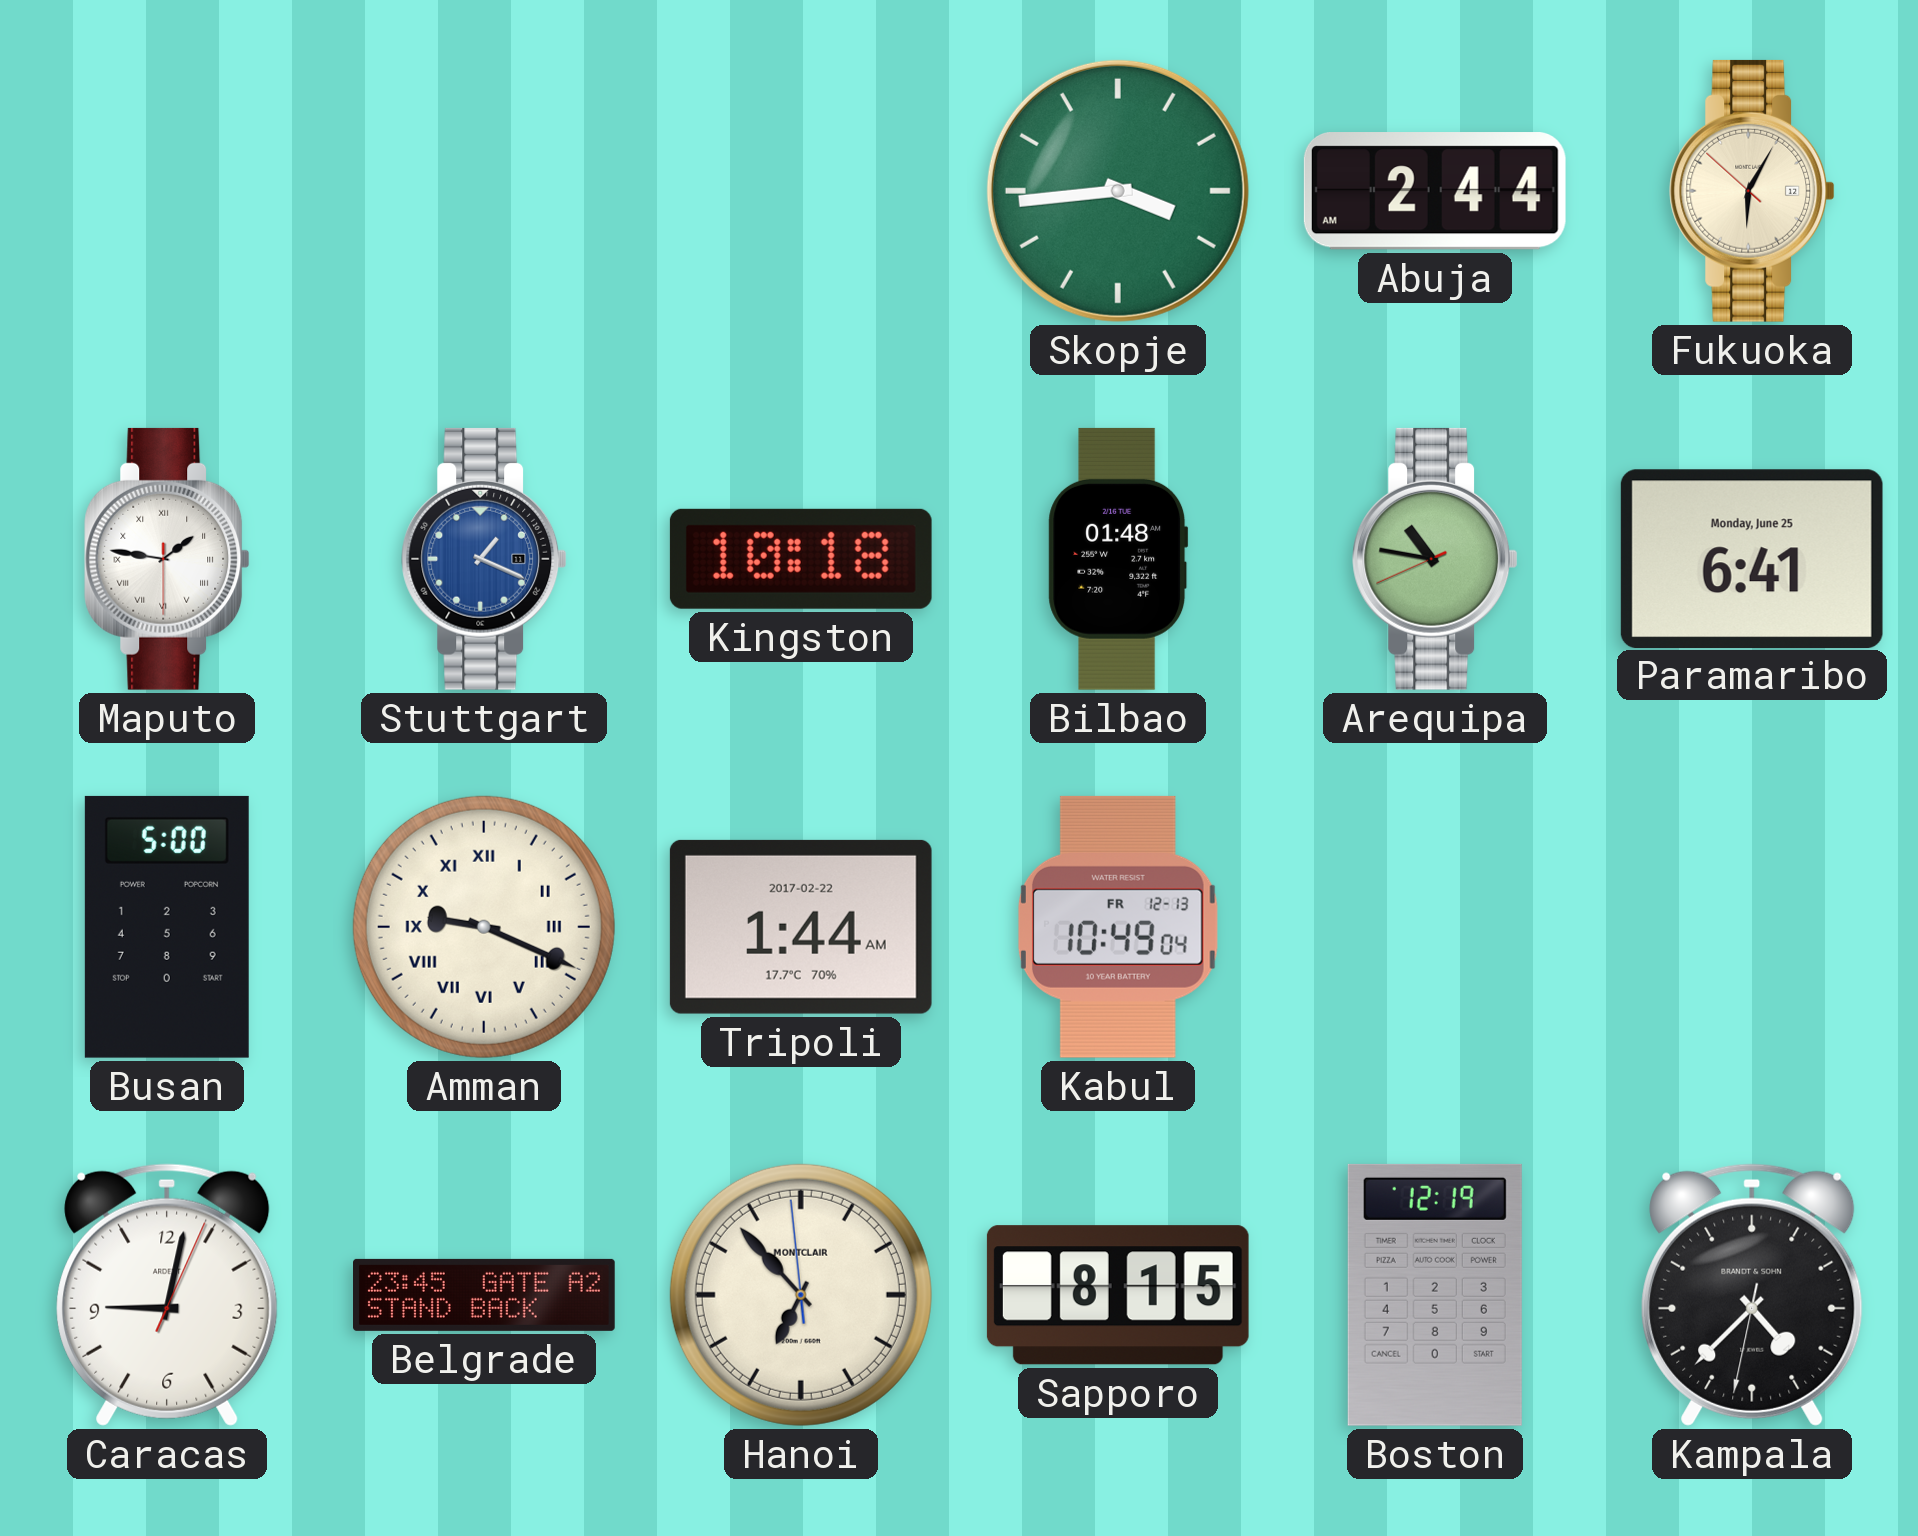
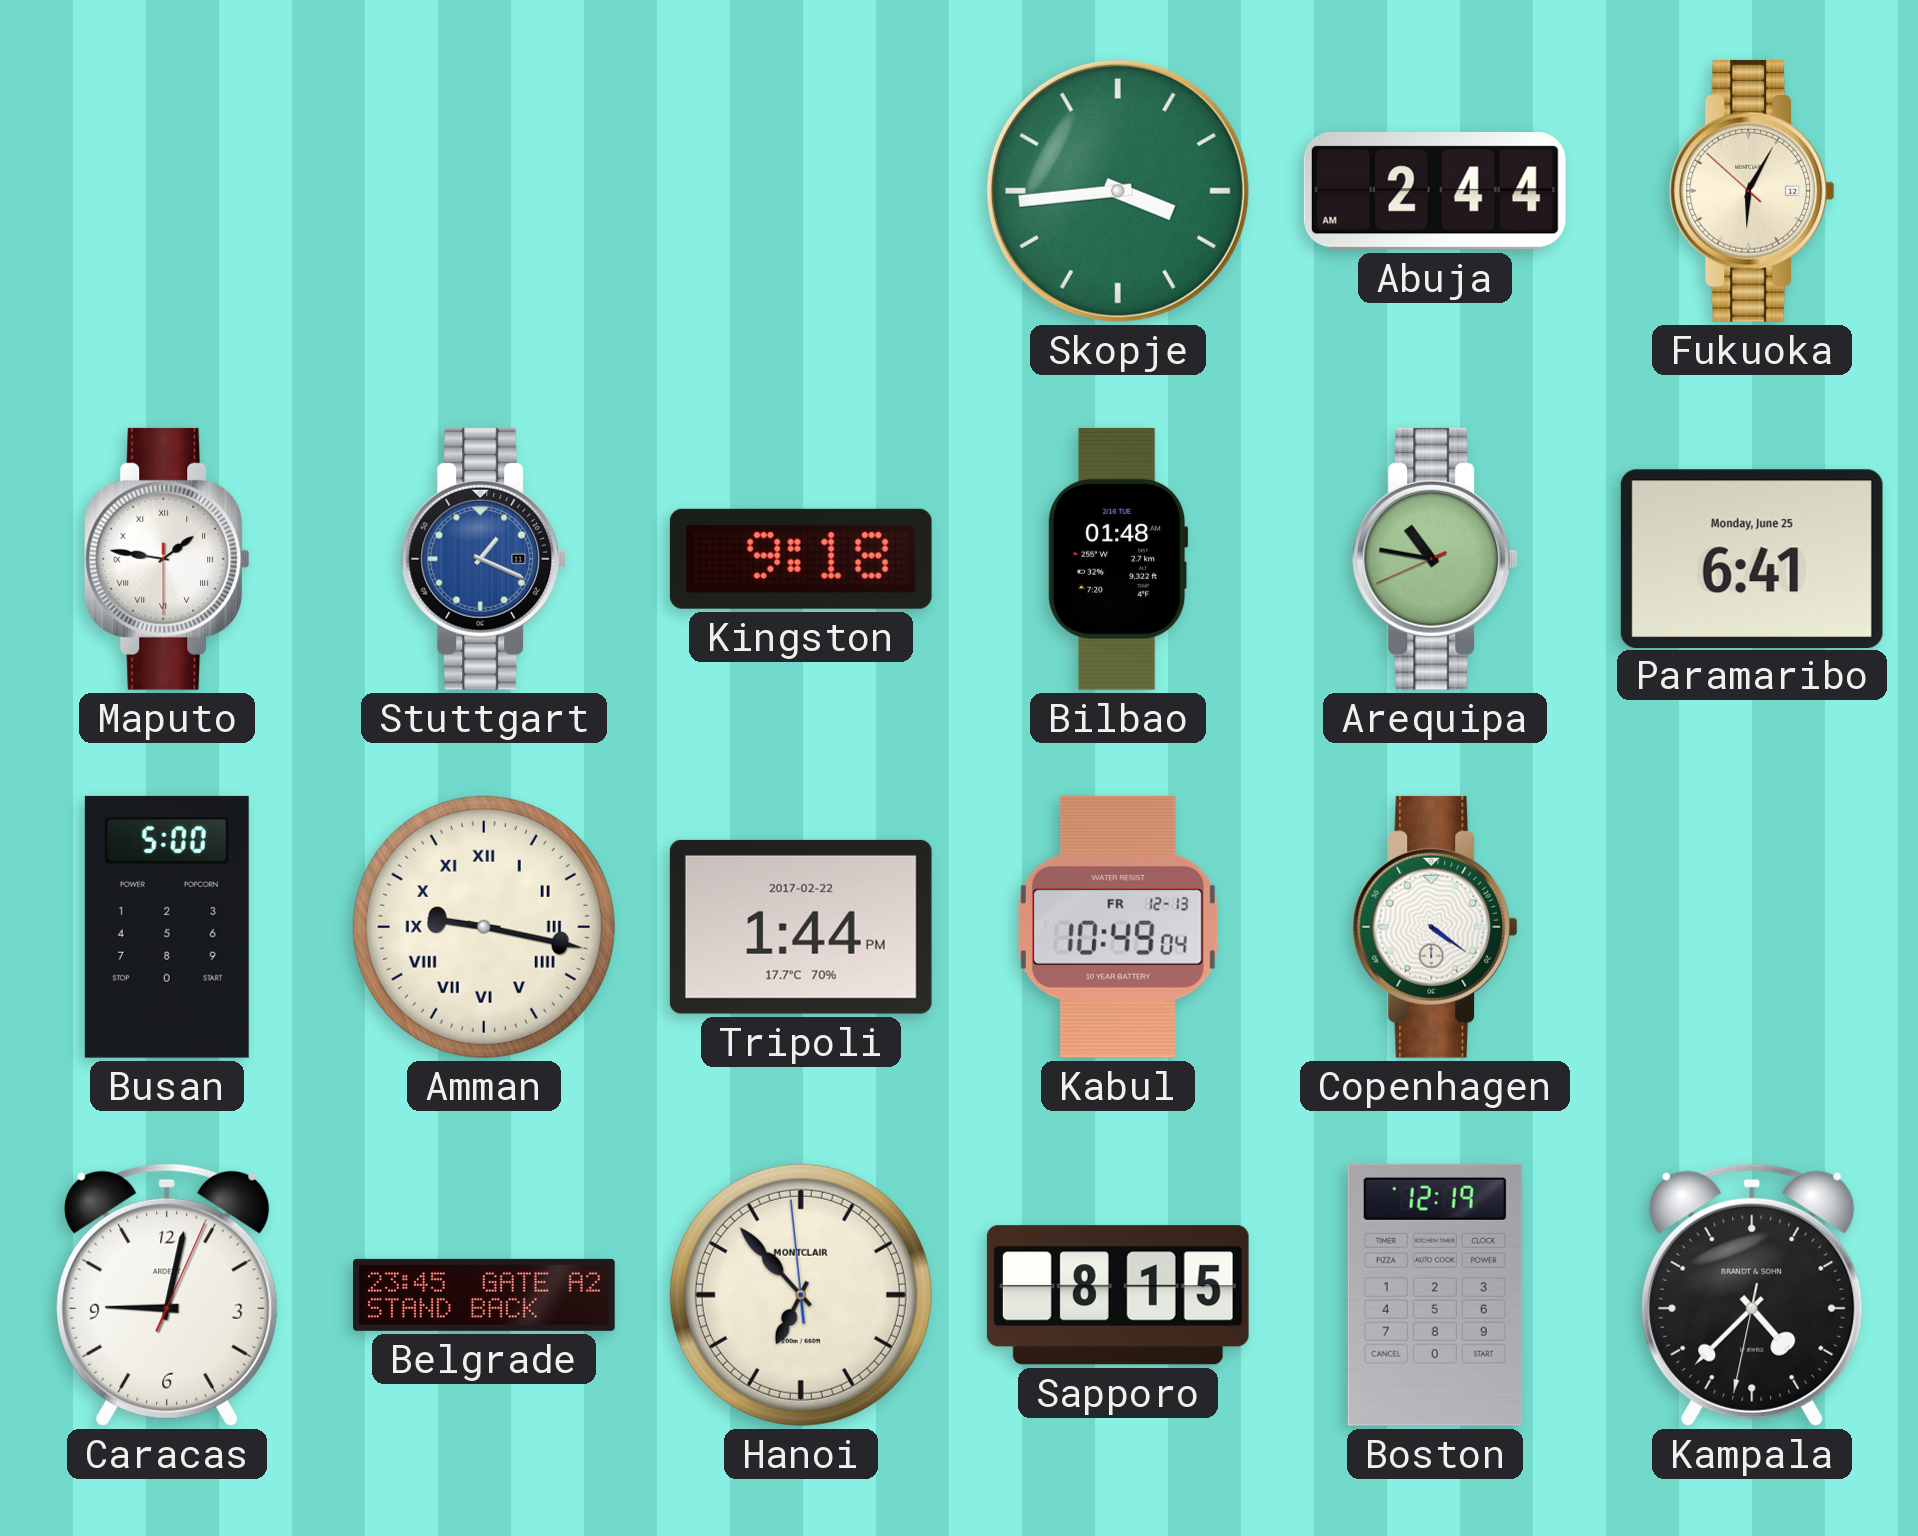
Kingston: 10:18 -> 9:18
Amman: 9:19 -> 9:17
Tripoli: 1:44 AM -> 1:44 PM
Copenhagen: none -> 4:21
